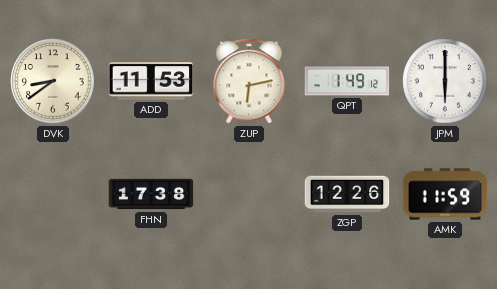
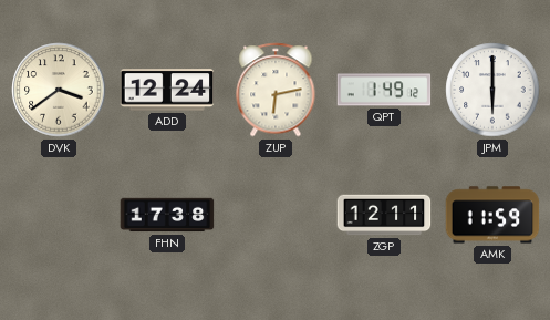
DVK: 8:39 -> 3:39
ADD: 11:53 -> 12:24
ZGP: 12:26 -> 12:11
